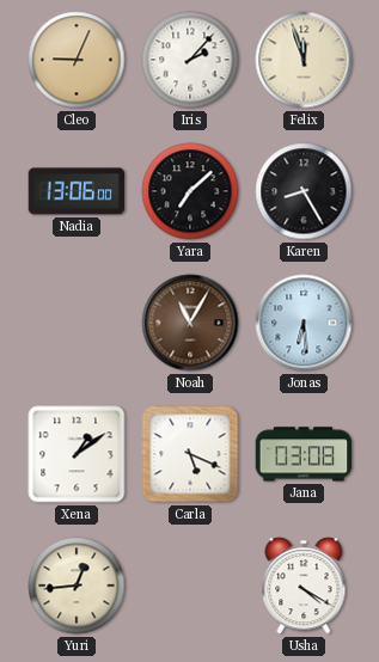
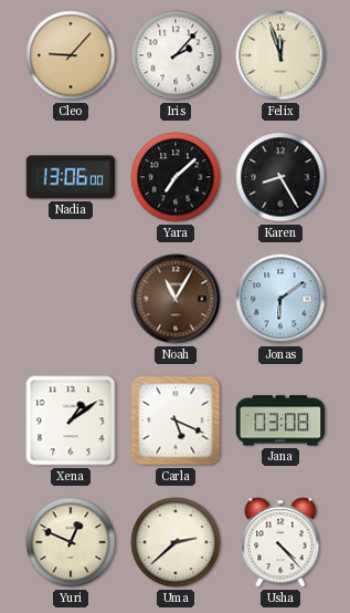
Cleo: 9:04 -> 9:07
Jonas: 6:29 -> 6:09
Yuri: 12:44 -> 12:49
Uma: none -> 2:38
Usha: 4:20 -> 4:23
